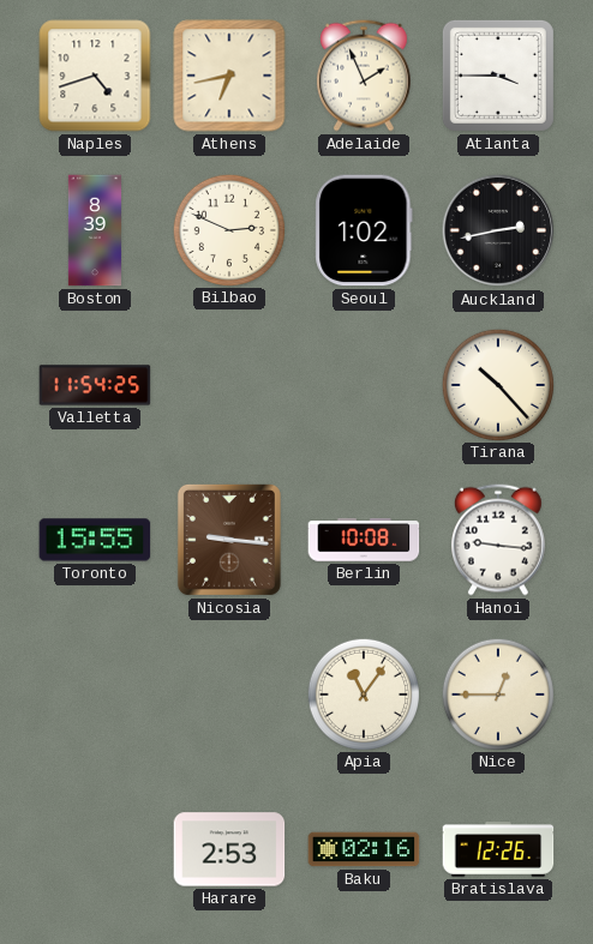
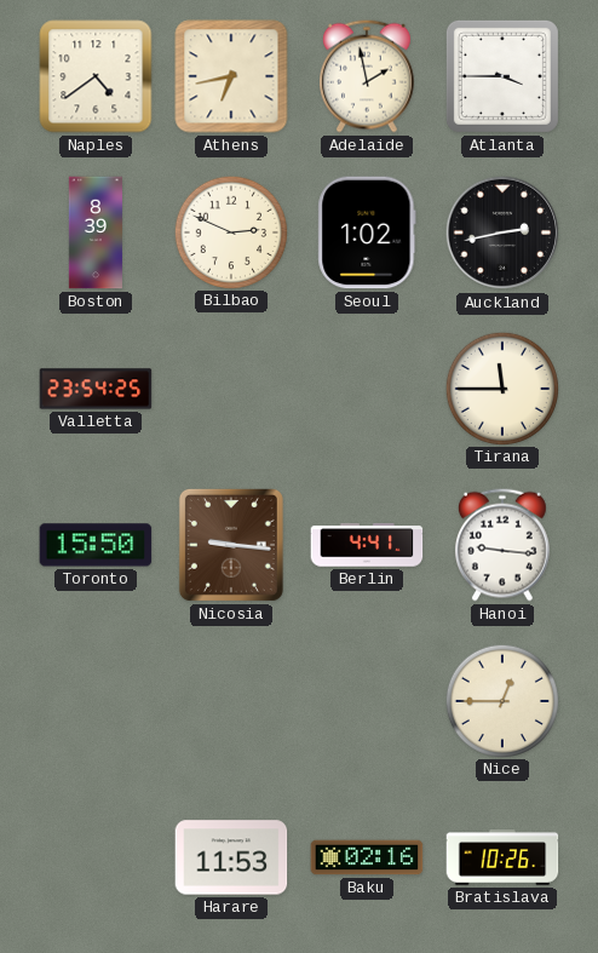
Naples: 4:42 -> 4:39
Adelaide: 1:56 -> 1:58
Valletta: 11:54 -> 23:54
Tirana: 10:23 -> 11:45
Toronto: 15:55 -> 15:50
Berlin: 10:08 -> 4:41
Apia: 11:06 -> none
Harare: 2:53 -> 11:53
Bratislava: 12:26 -> 10:26
